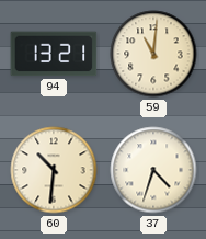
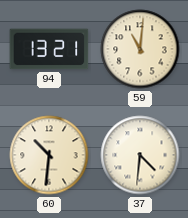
37: 4:33 -> 4:31
